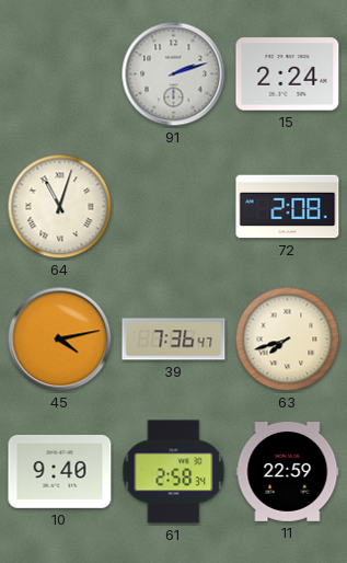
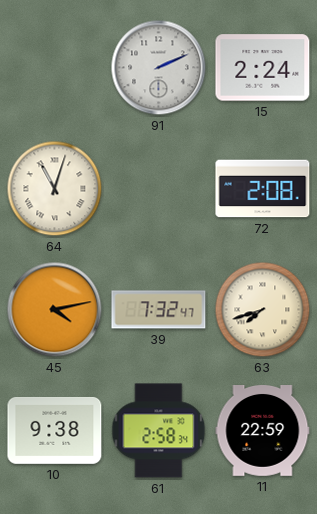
91: 2:12 -> 2:11
39: 7:36 -> 7:32
10: 9:40 -> 9:38
